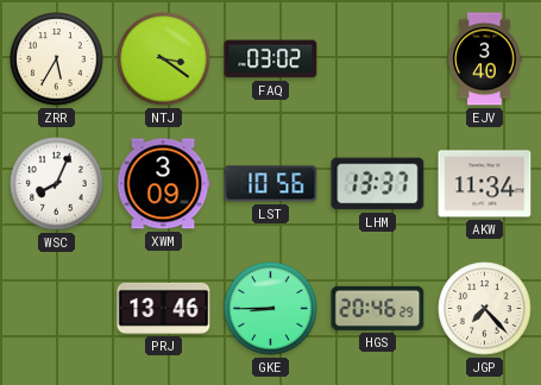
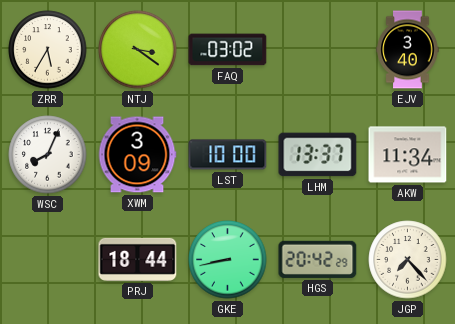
LST: 10:56 -> 10:00
PRJ: 13:46 -> 18:44
GKE: 8:45 -> 8:43
HGS: 20:46 -> 20:42
